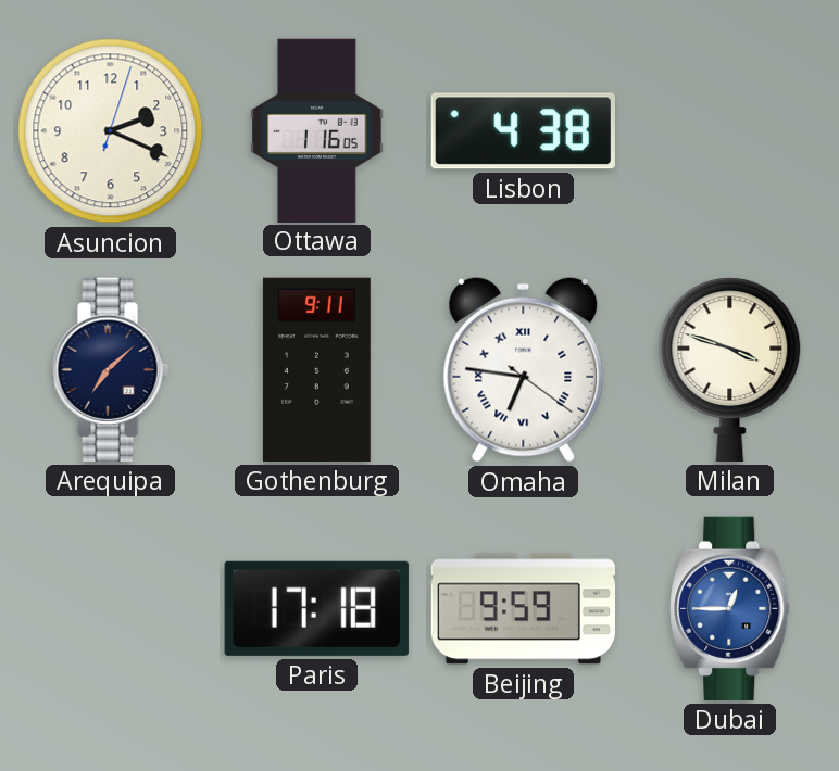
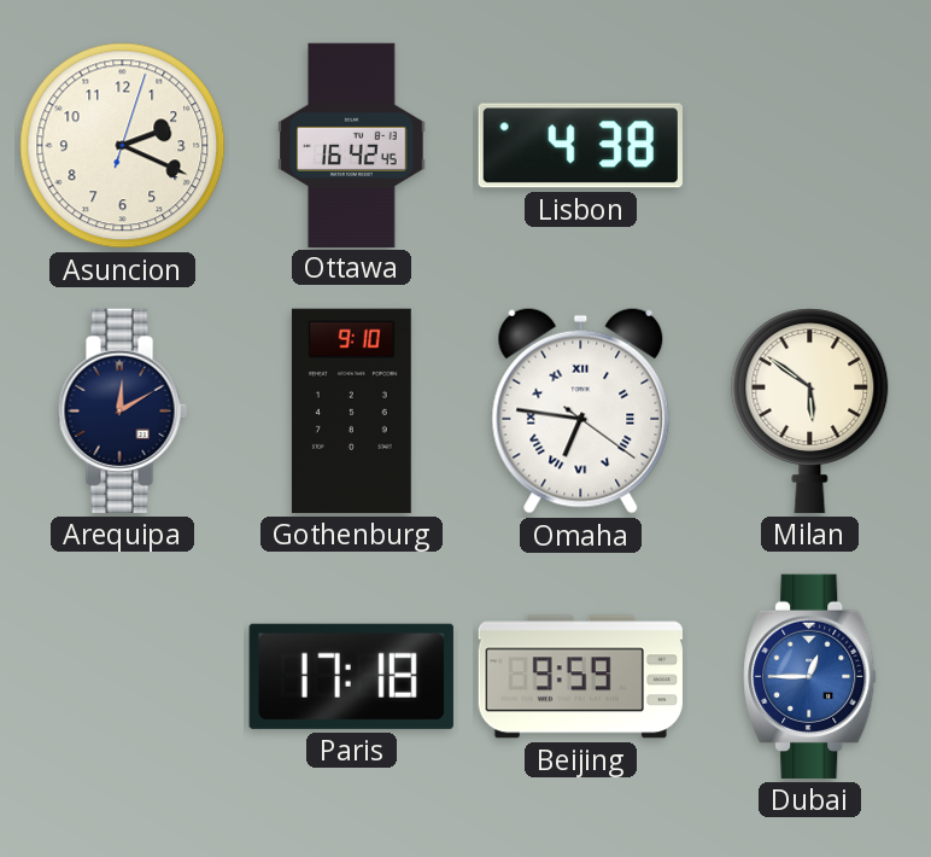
Ottawa: 1:16 -> 16:42
Arequipa: 7:08 -> 12:10
Gothenburg: 9:11 -> 9:10
Milan: 3:48 -> 5:51
